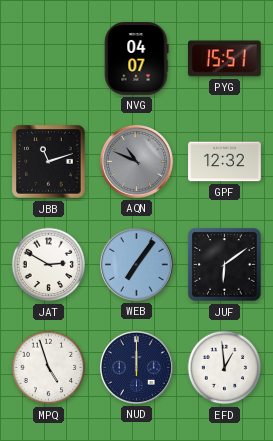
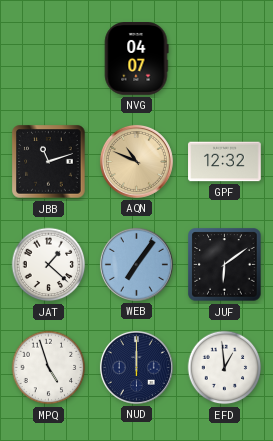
PYG: 15:51 -> none
AQN dial: grey -> champagne
JAT: 2:50 -> 1:22
